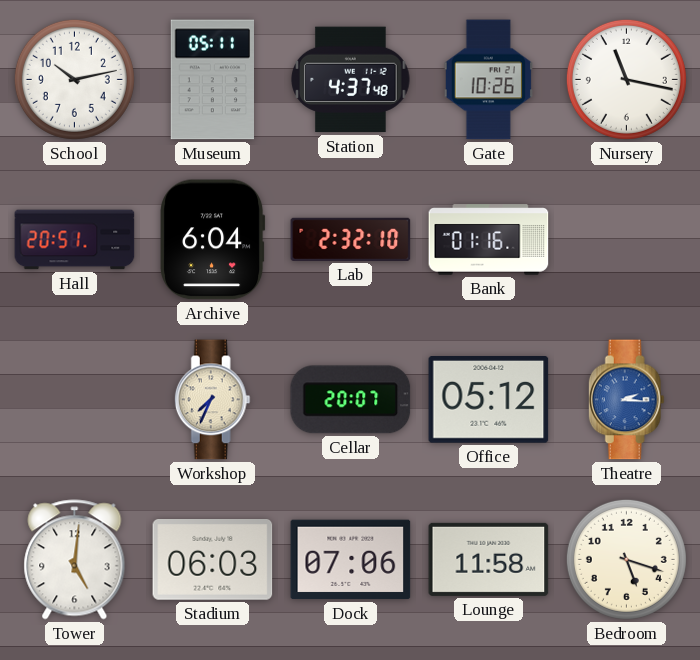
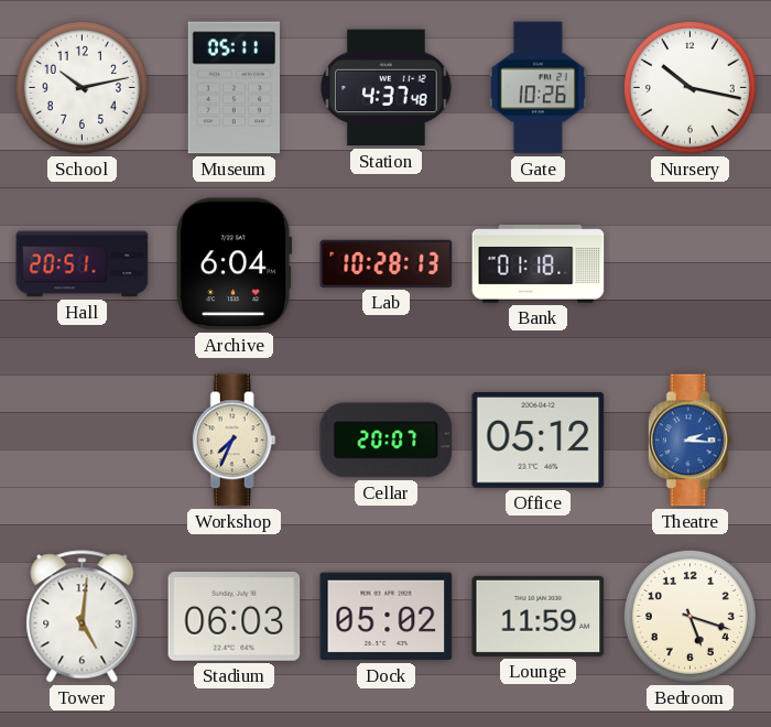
Nursery: 11:17 -> 10:17
Lab: 2:32 -> 10:28
Bank: 01:16 -> 01:18
Dock: 07:06 -> 05:02
Lounge: 11:58 -> 11:59
